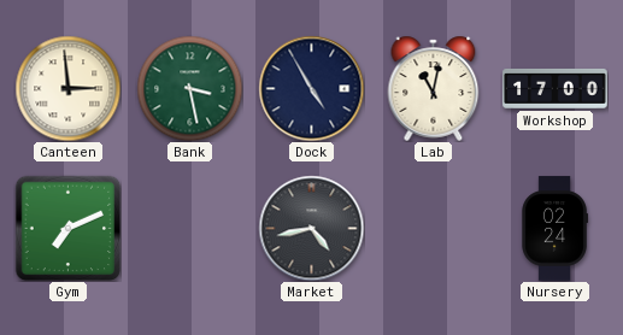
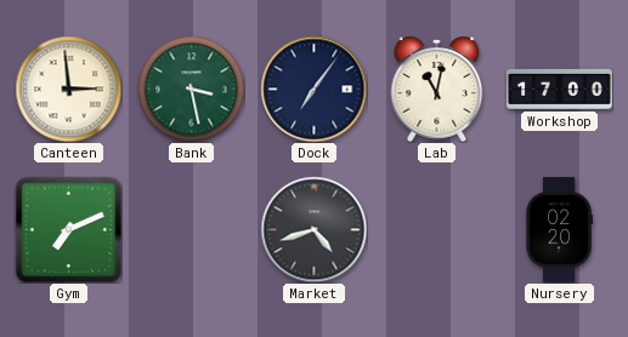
Dock: 4:55 -> 7:06
Market: 4:43 -> 4:42
Nursery: 02:24 -> 02:20
